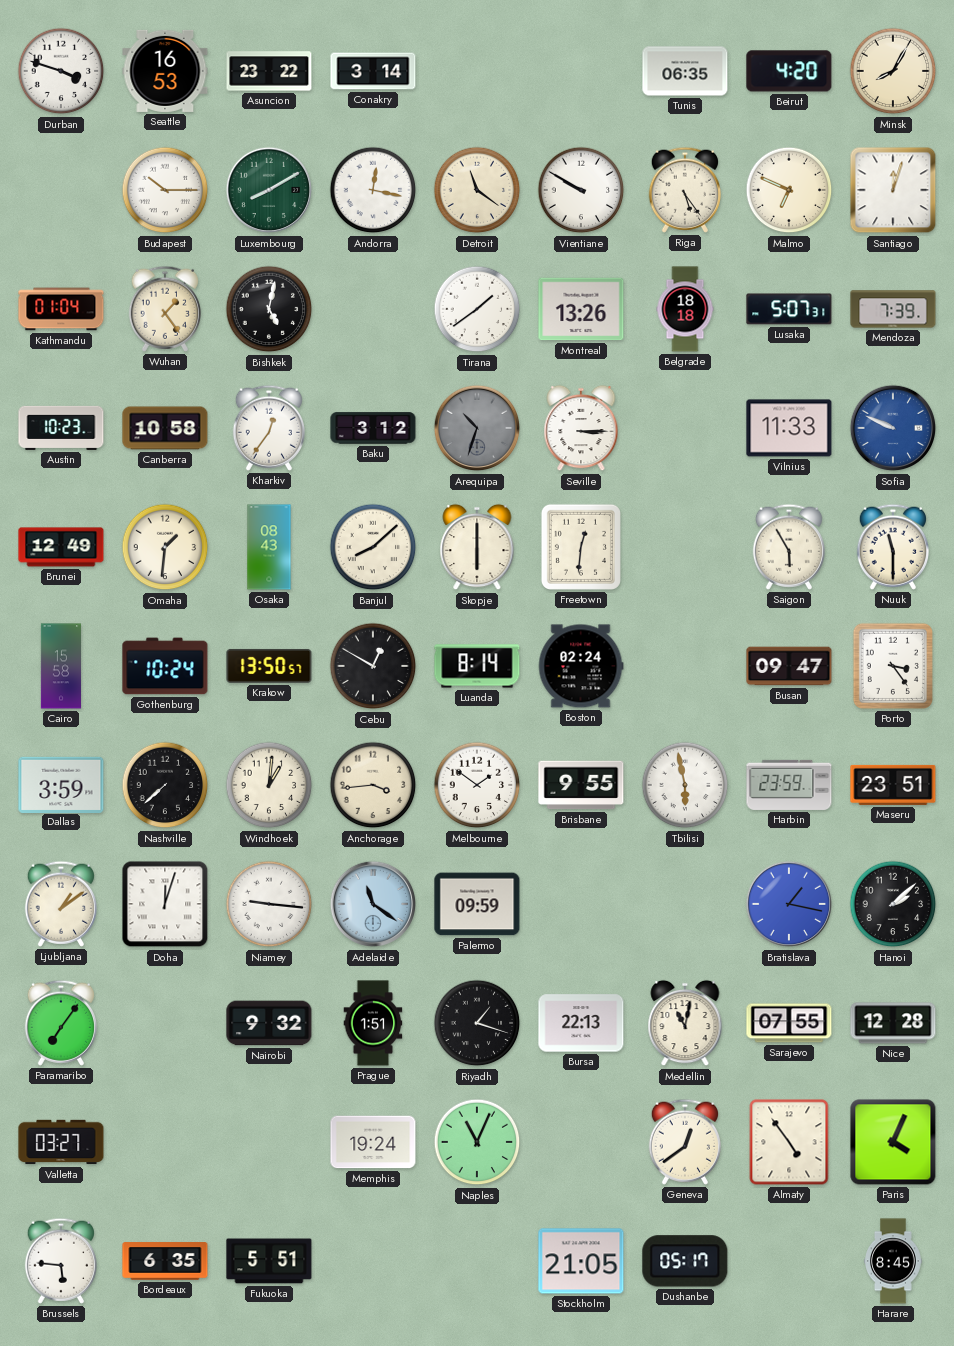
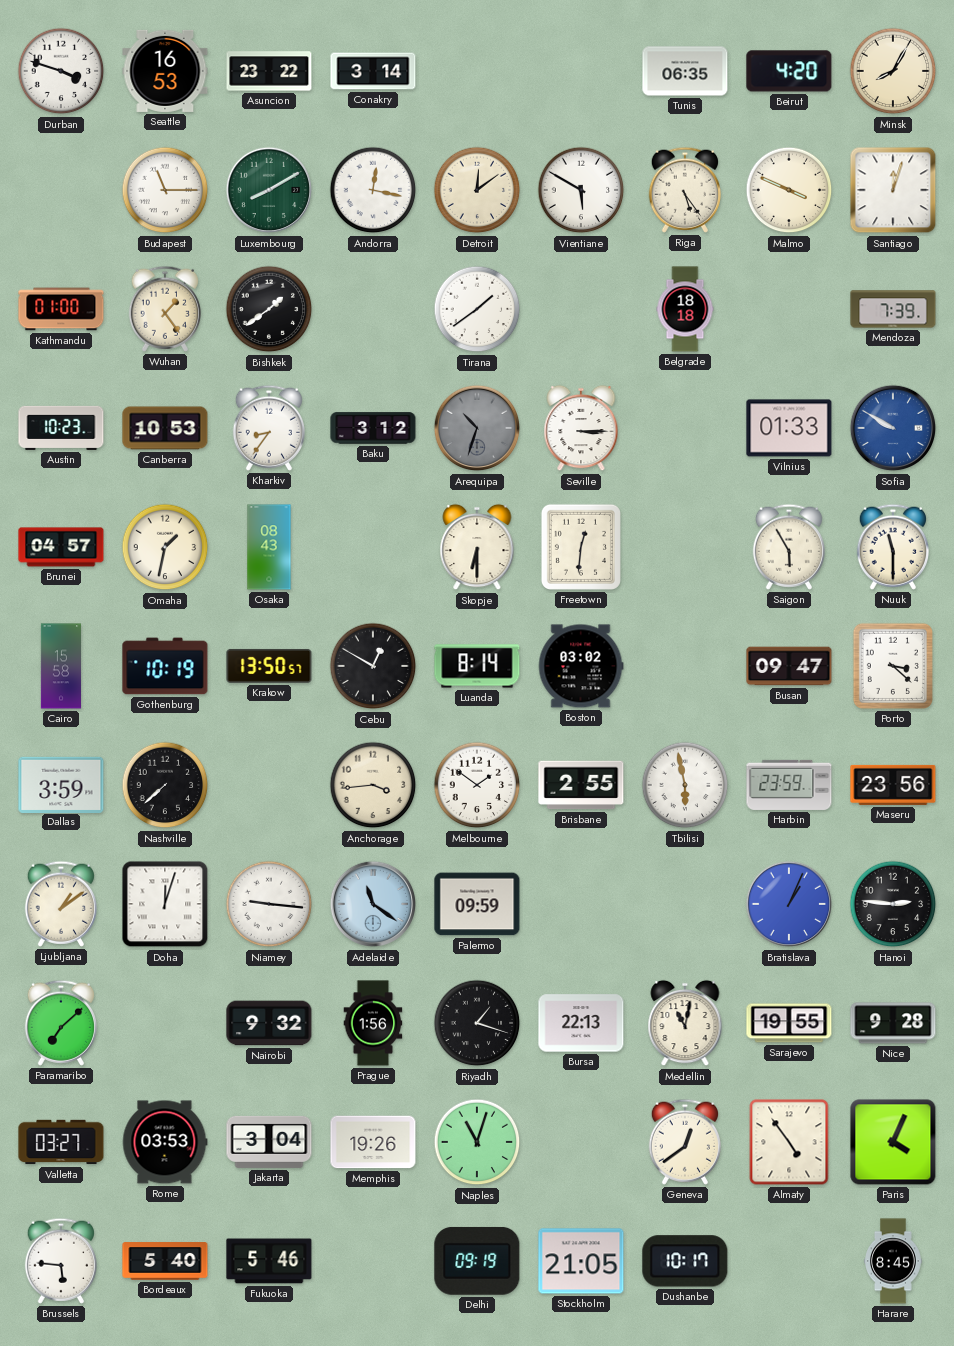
Budapest: 10:15 -> 11:15
Detroit: 11:21 -> 12:09
Vientiane: 9:50 -> 5:50
Malmo: 6:49 -> 3:49
Kathmandu: 01:04 -> 01:00
Bishkek: 5:02 -> 1:39
Montreal: 13:26 -> none
Lusaka: 5:07 -> none
Canberra: 10:58 -> 10:53
Kharkiv: 12:36 -> 8:36
Vilnius: 11:33 -> 01:33
Sofia: 9:49 -> 9:50
Brunei: 12:49 -> 04:57
Omaha: 1:31 -> 1:32
Banjul: 8:08 -> none
Skopje: 6:00 -> 6:30
Gothenburg: 10:24 -> 10:19
Boston: 02:24 -> 03:02
Porto: 3:24 -> 3:22
Windhoek: 1:01 -> none
Brisbane: 9:55 -> 2:55
Maseru: 23:51 -> 23:56
Bratislava: 1:17 -> 1:04
Hanoi: 2:08 -> 2:46
Paramaribo: 7:06 -> 7:08
Prague: 1:51 -> 1:56
Sarajevo: 07:55 -> 19:55
Nice: 12:28 -> 9:28
Rome: none -> 03:53
Jakarta: none -> 3:04
Memphis: 19:24 -> 19:26
Naples: 11:04 -> 11:03
Bordeaux: 6:35 -> 5:40
Fukuoka: 5:51 -> 5:46
Delhi: none -> 09:19
Dushanbe: 05:17 -> 10:17
